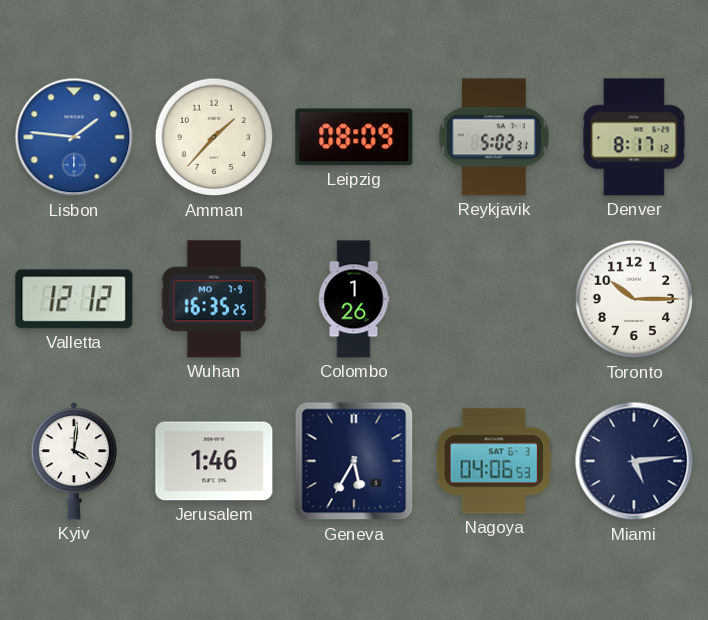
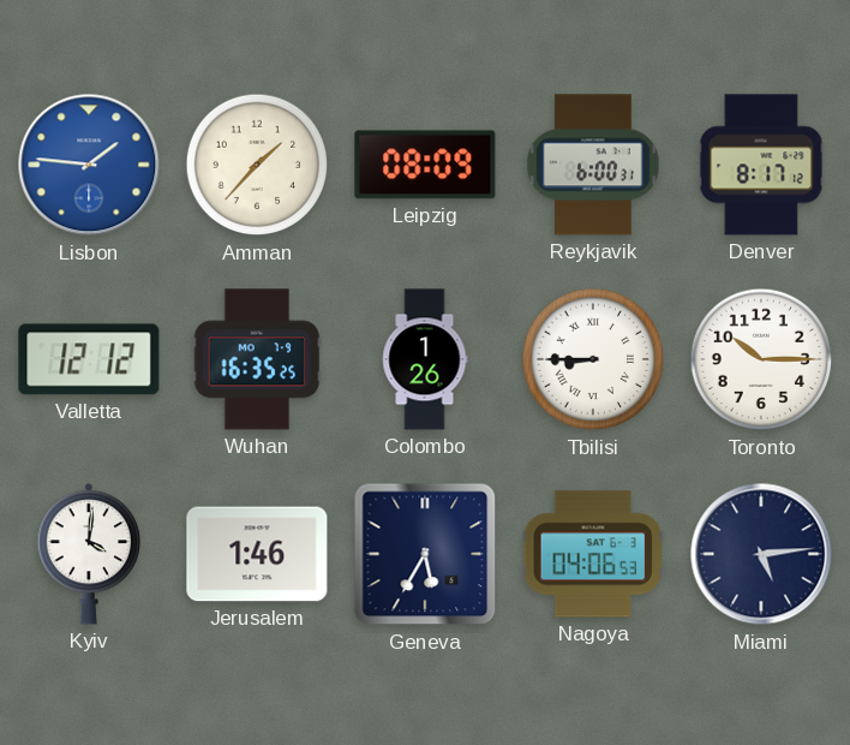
Reykjavik: 5:02 -> 6:00
Tbilisi: none -> 8:45
